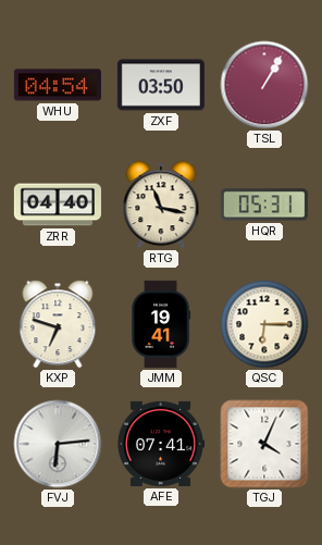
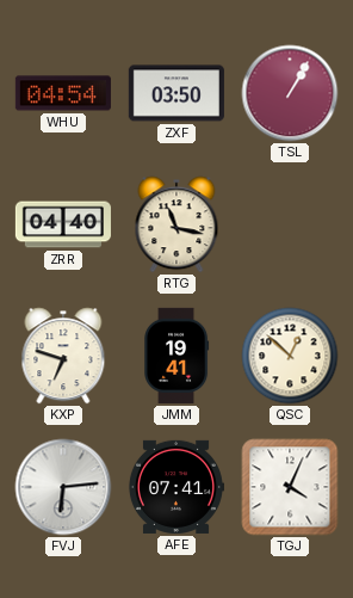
HQR: 05:31 -> none
QSC: 6:15 -> 12:52
